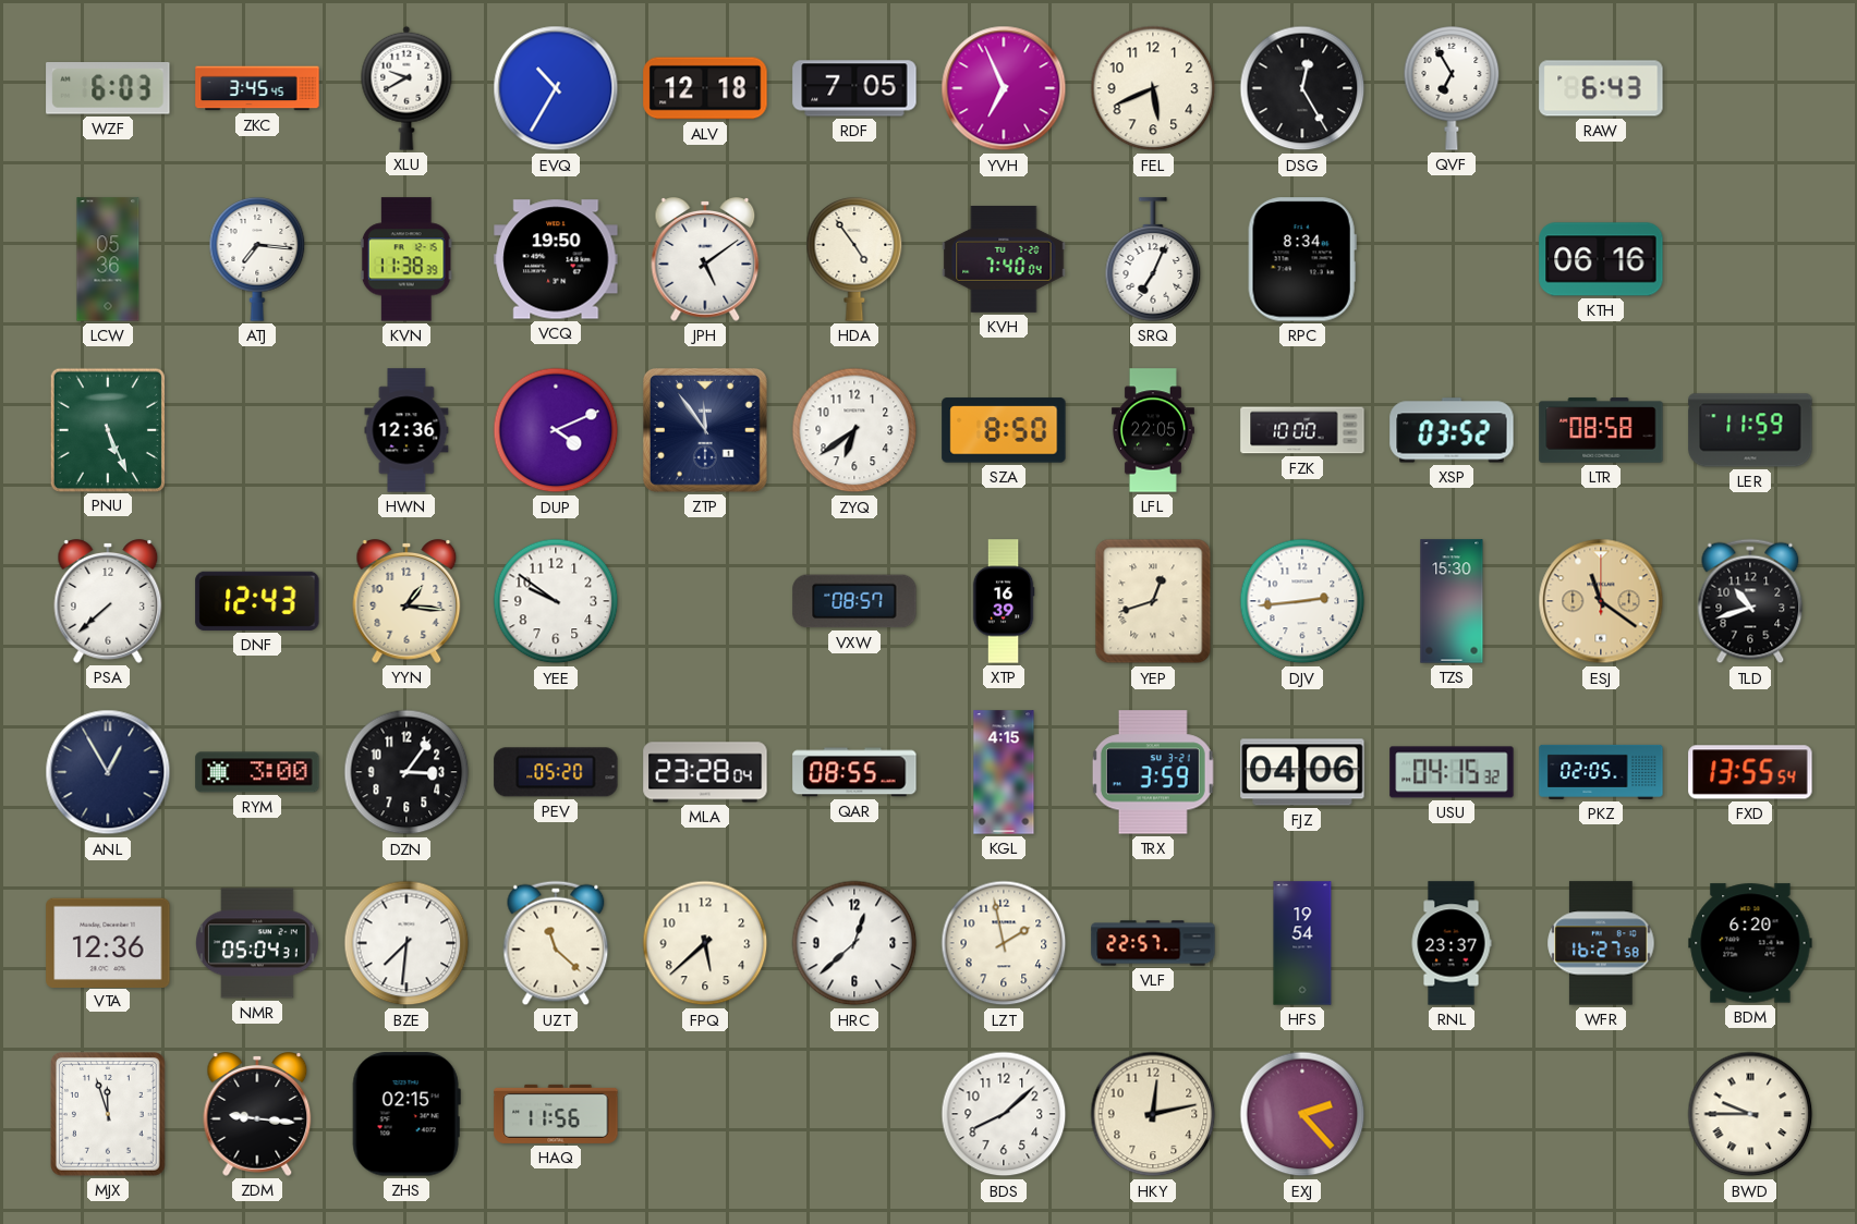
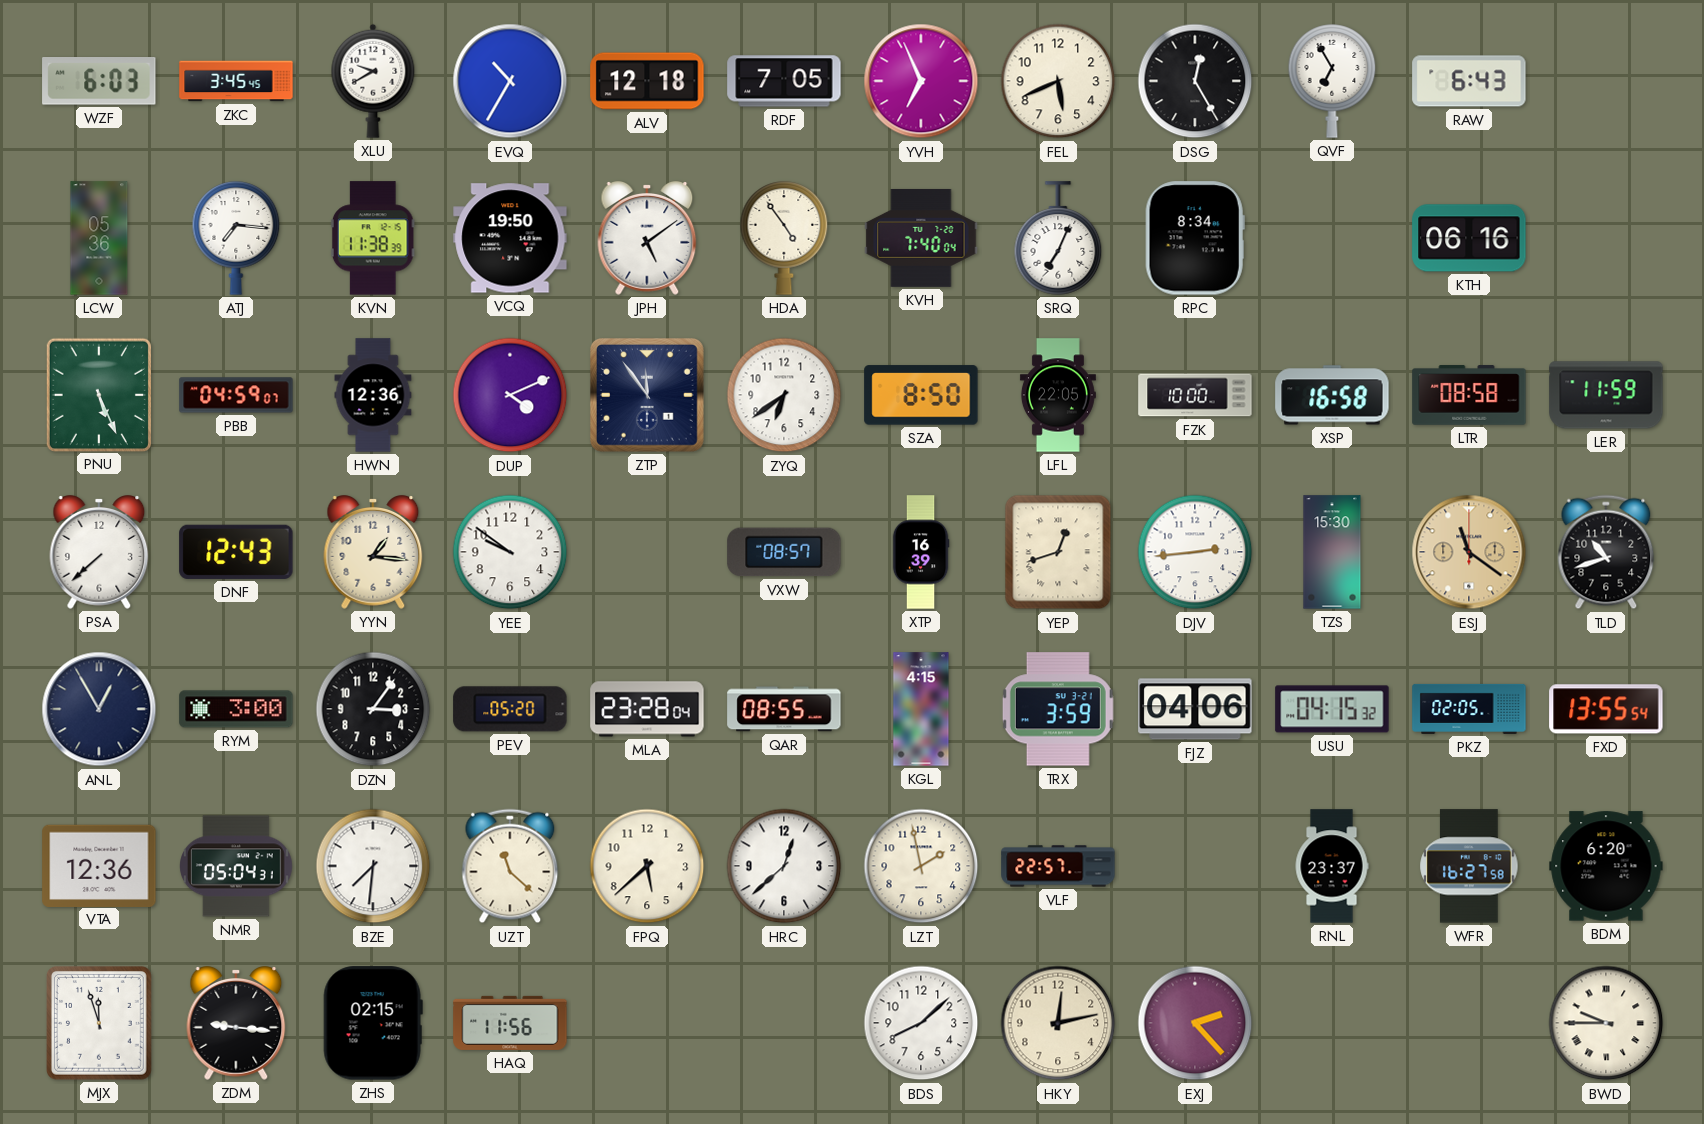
PBB: none -> 04:59
XSP: 03:52 -> 16:58
HFS: 19:54 -> none
